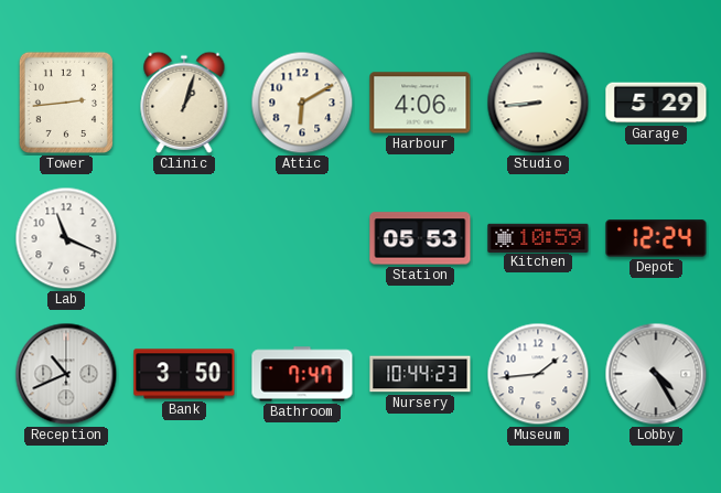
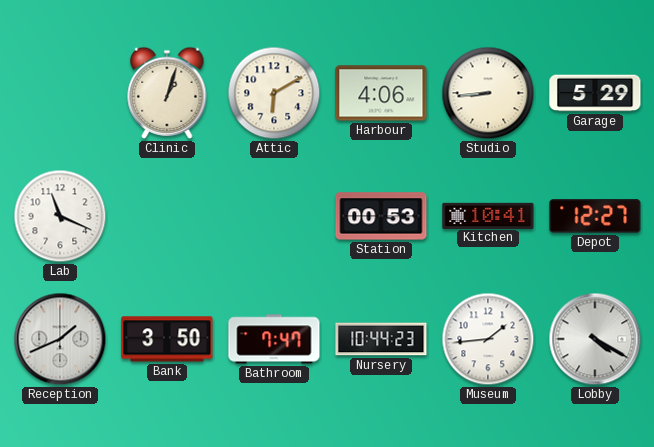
Tower: 2:44 -> none
Station: 05:53 -> 00:53
Kitchen: 10:59 -> 10:41
Depot: 12:24 -> 12:27
Reception: 10:41 -> 1:41
Lobby: 4:25 -> 4:20
